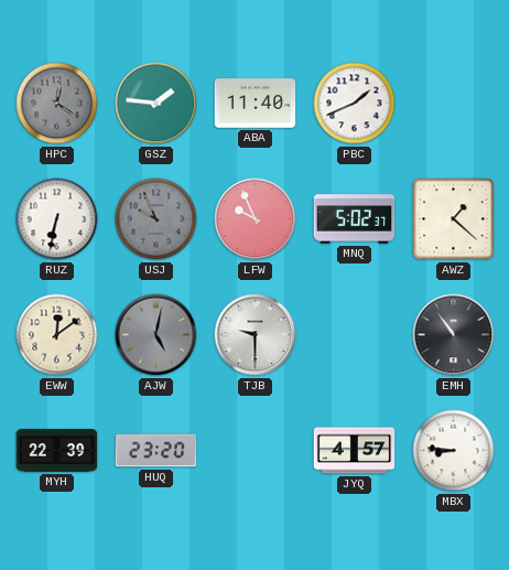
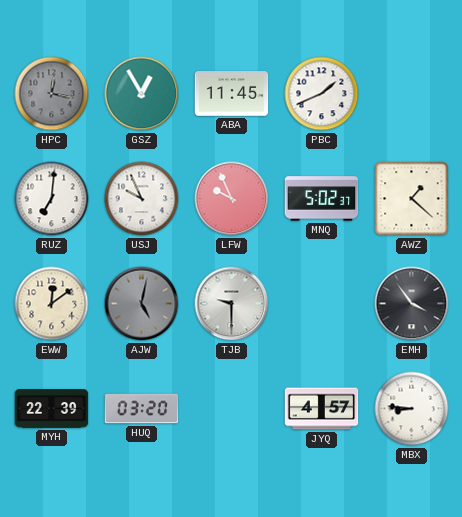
HPC: 12:21 -> 12:17
GSZ: 1:46 -> 12:55
ABA: 11:40 -> 11:45
RUZ: 6:32 -> 7:01
USJ dial: grey -> white
EMH: 10:54 -> 3:54
HUQ: 23:20 -> 03:20
